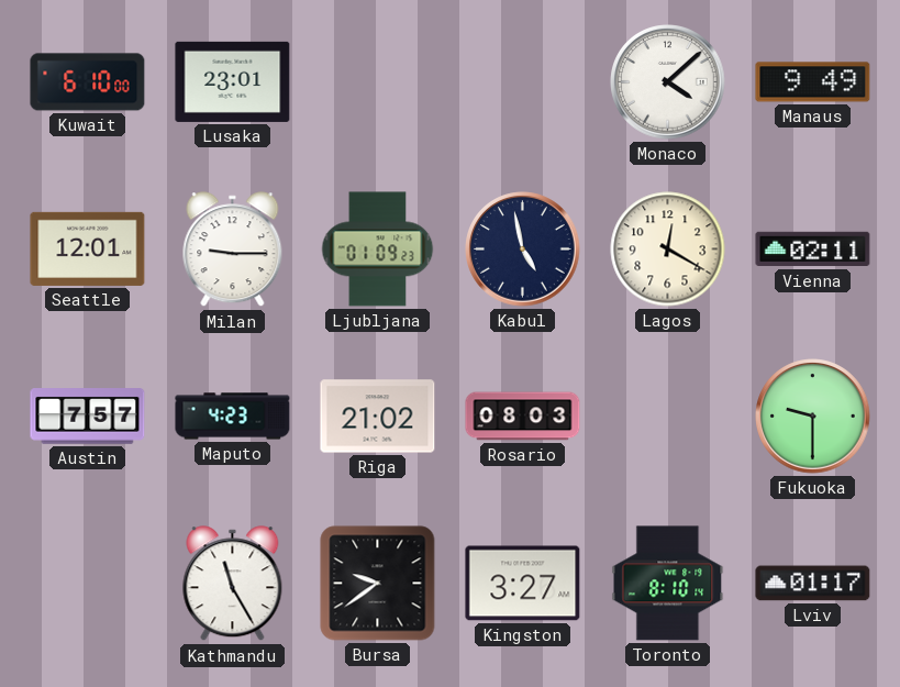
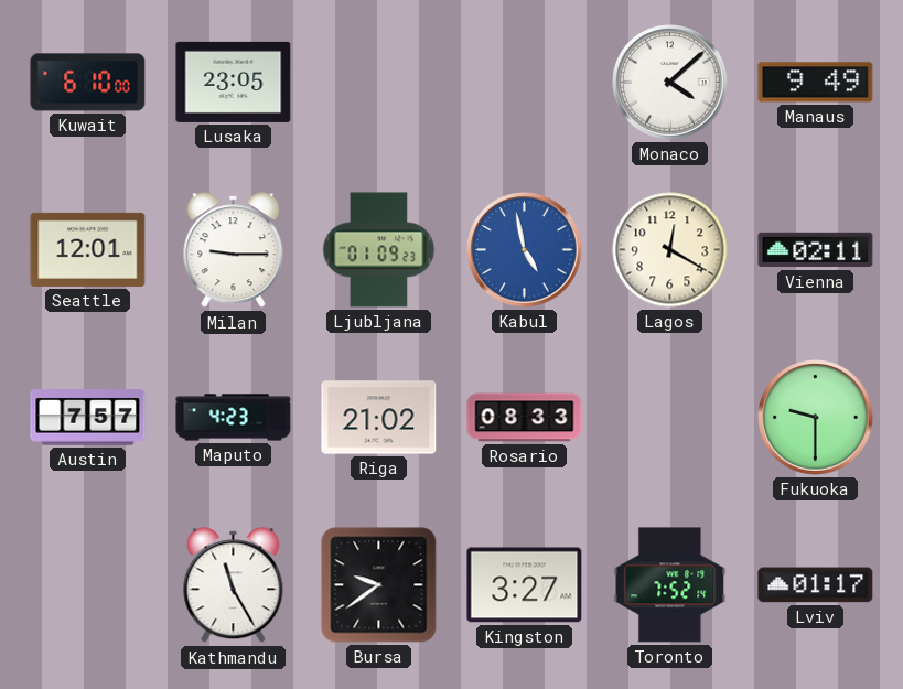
Lusaka: 23:01 -> 23:05
Kabul dial: navy -> blue
Rosario: 08:03 -> 08:33
Toronto: 8:10 -> 7:52
